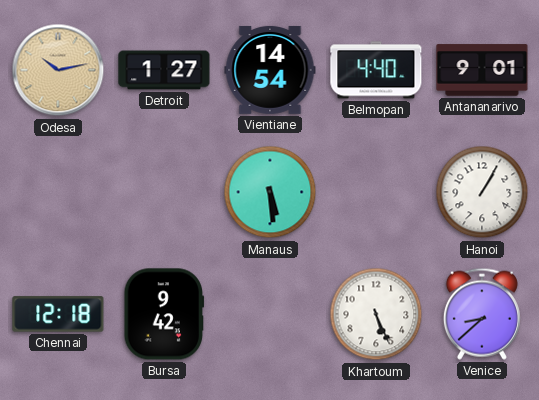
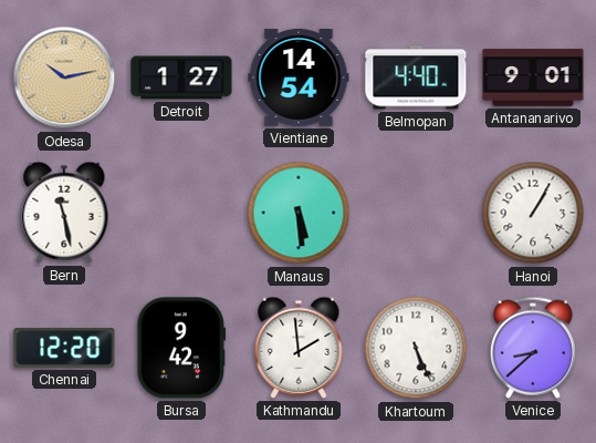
Bern: none -> 11:28
Chennai: 12:18 -> 12:20
Kathmandu: none -> 1:59
